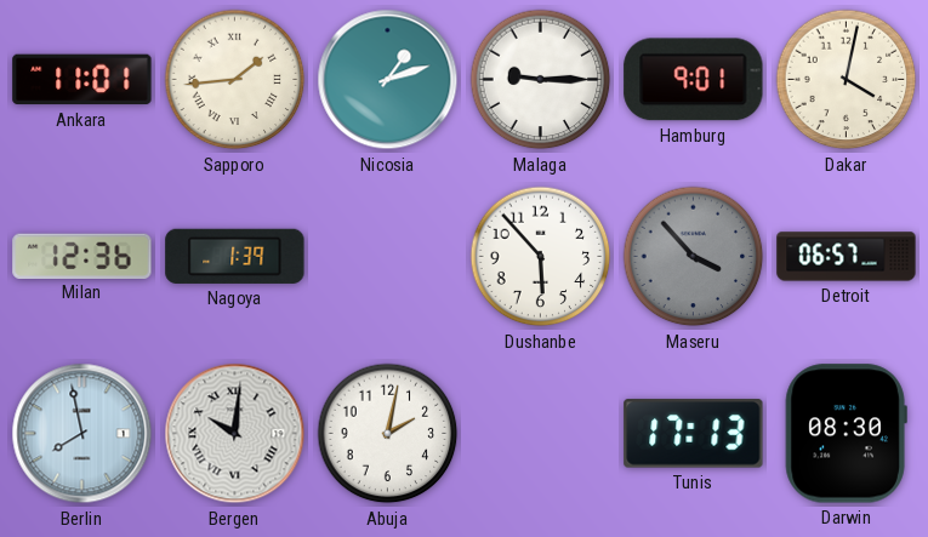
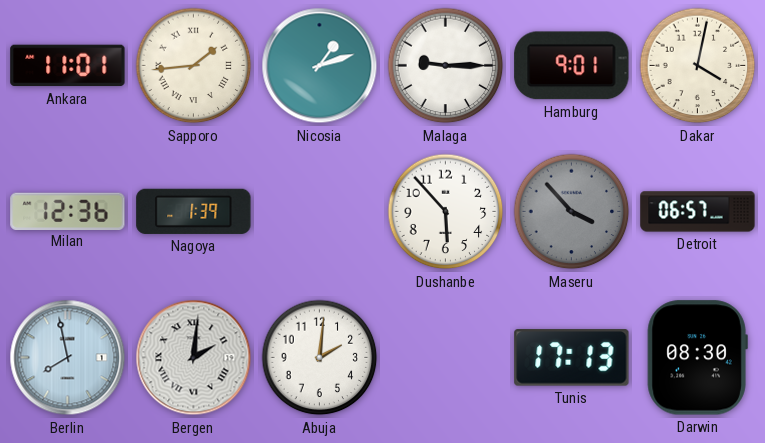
Bergen: 10:01 -> 2:01
Abuja: 2:02 -> 2:01
